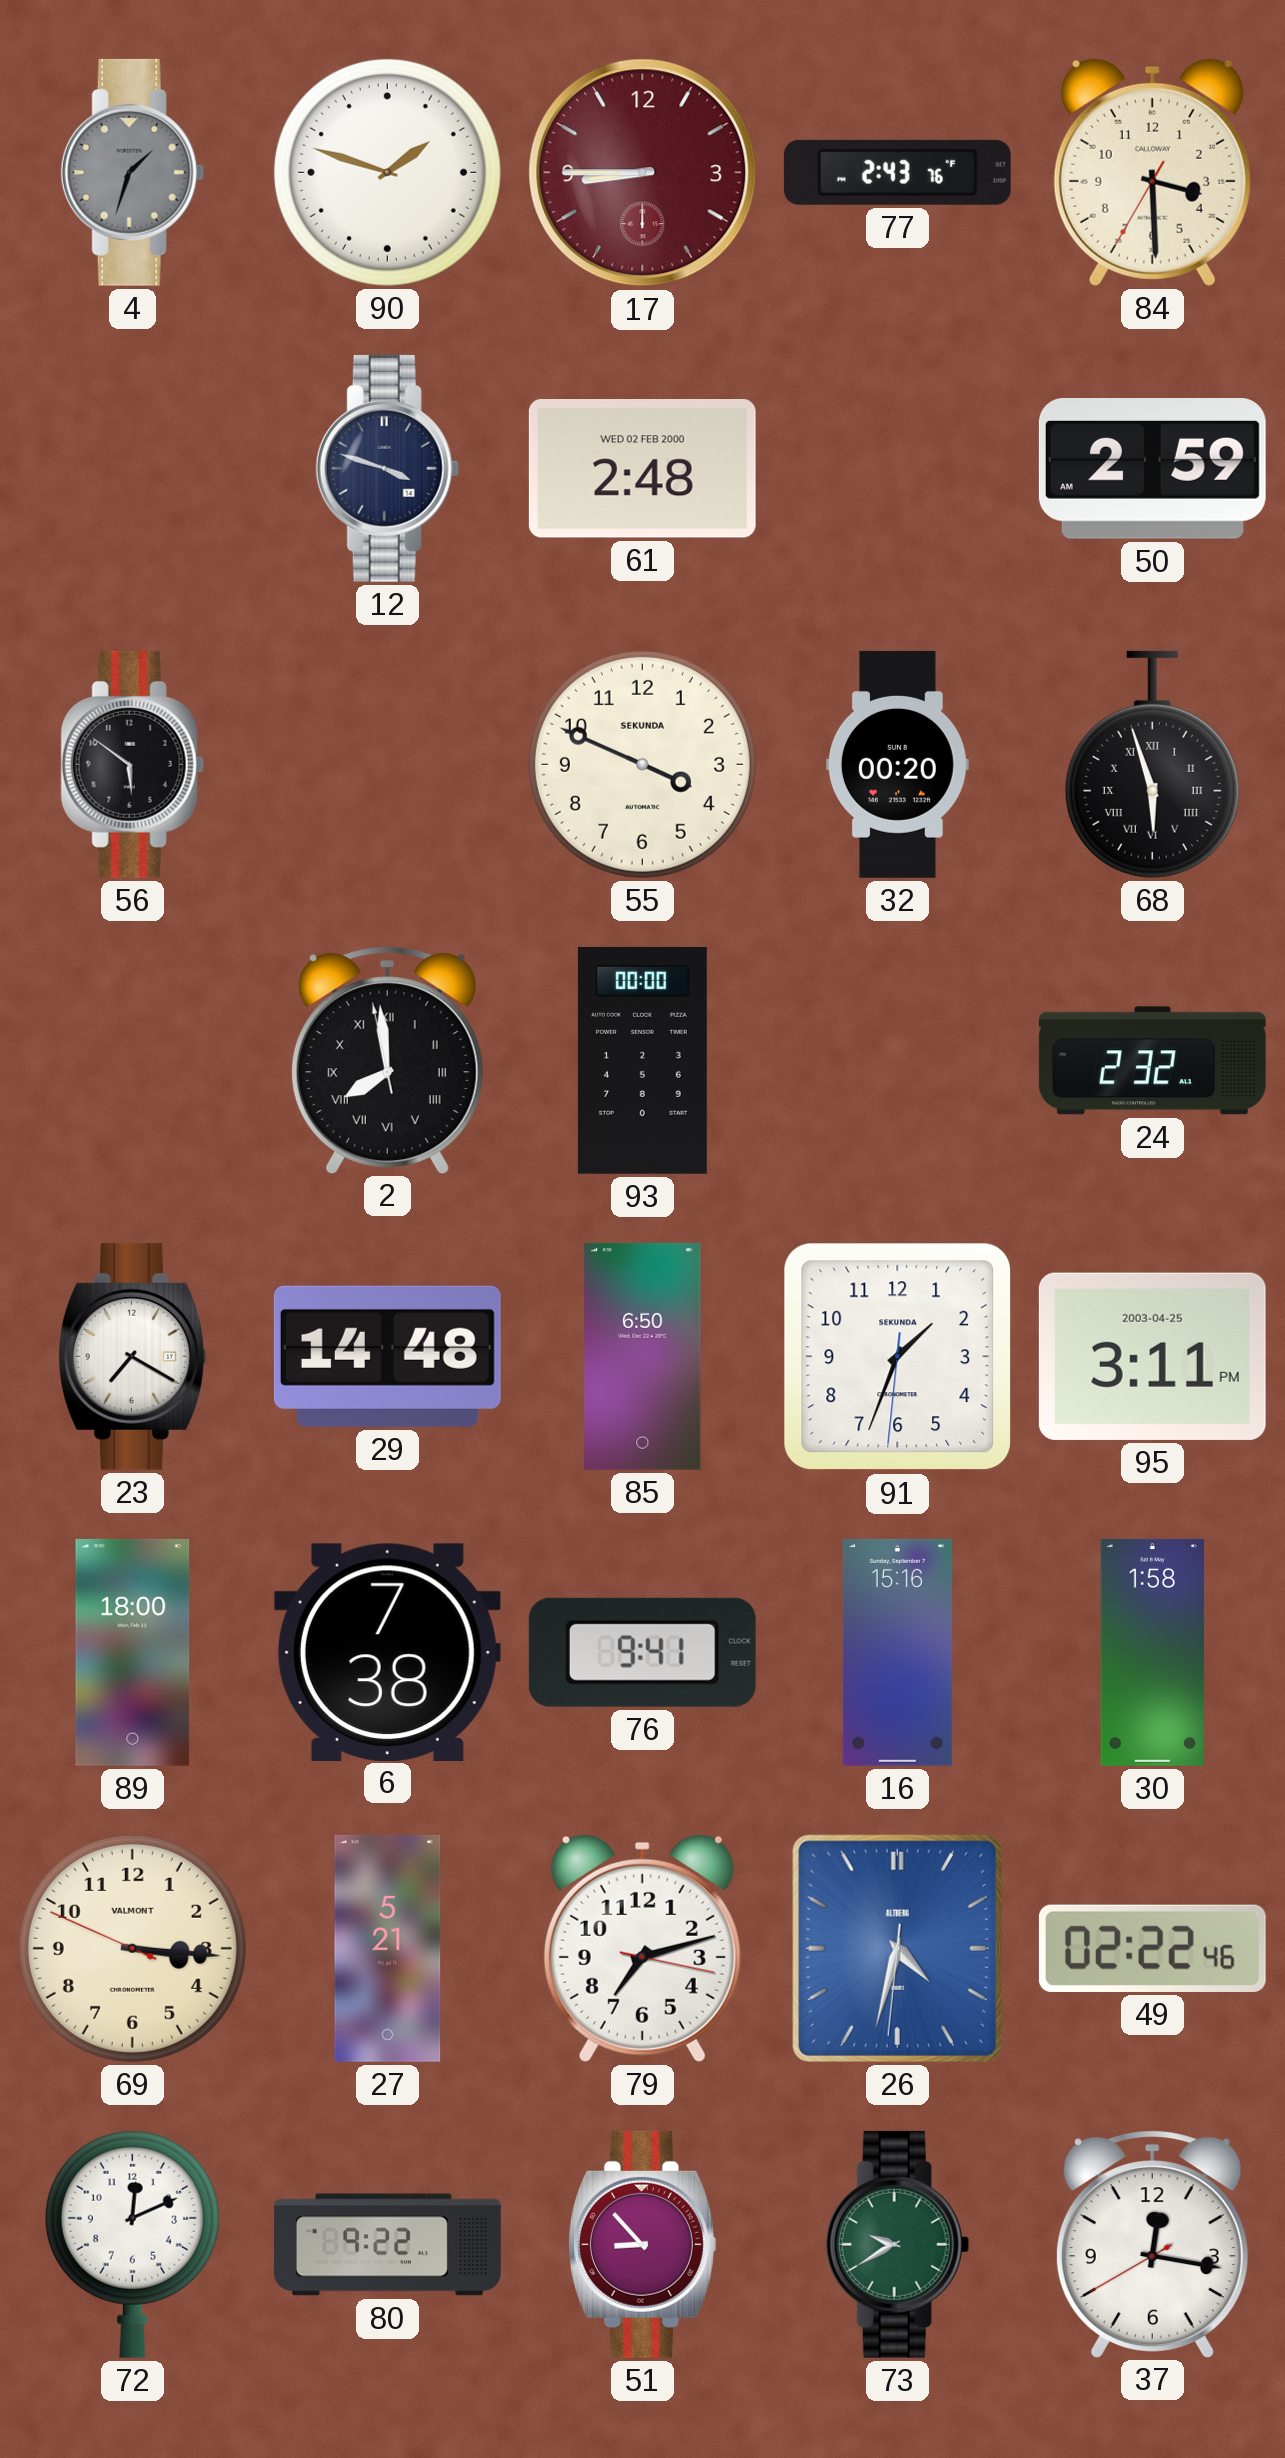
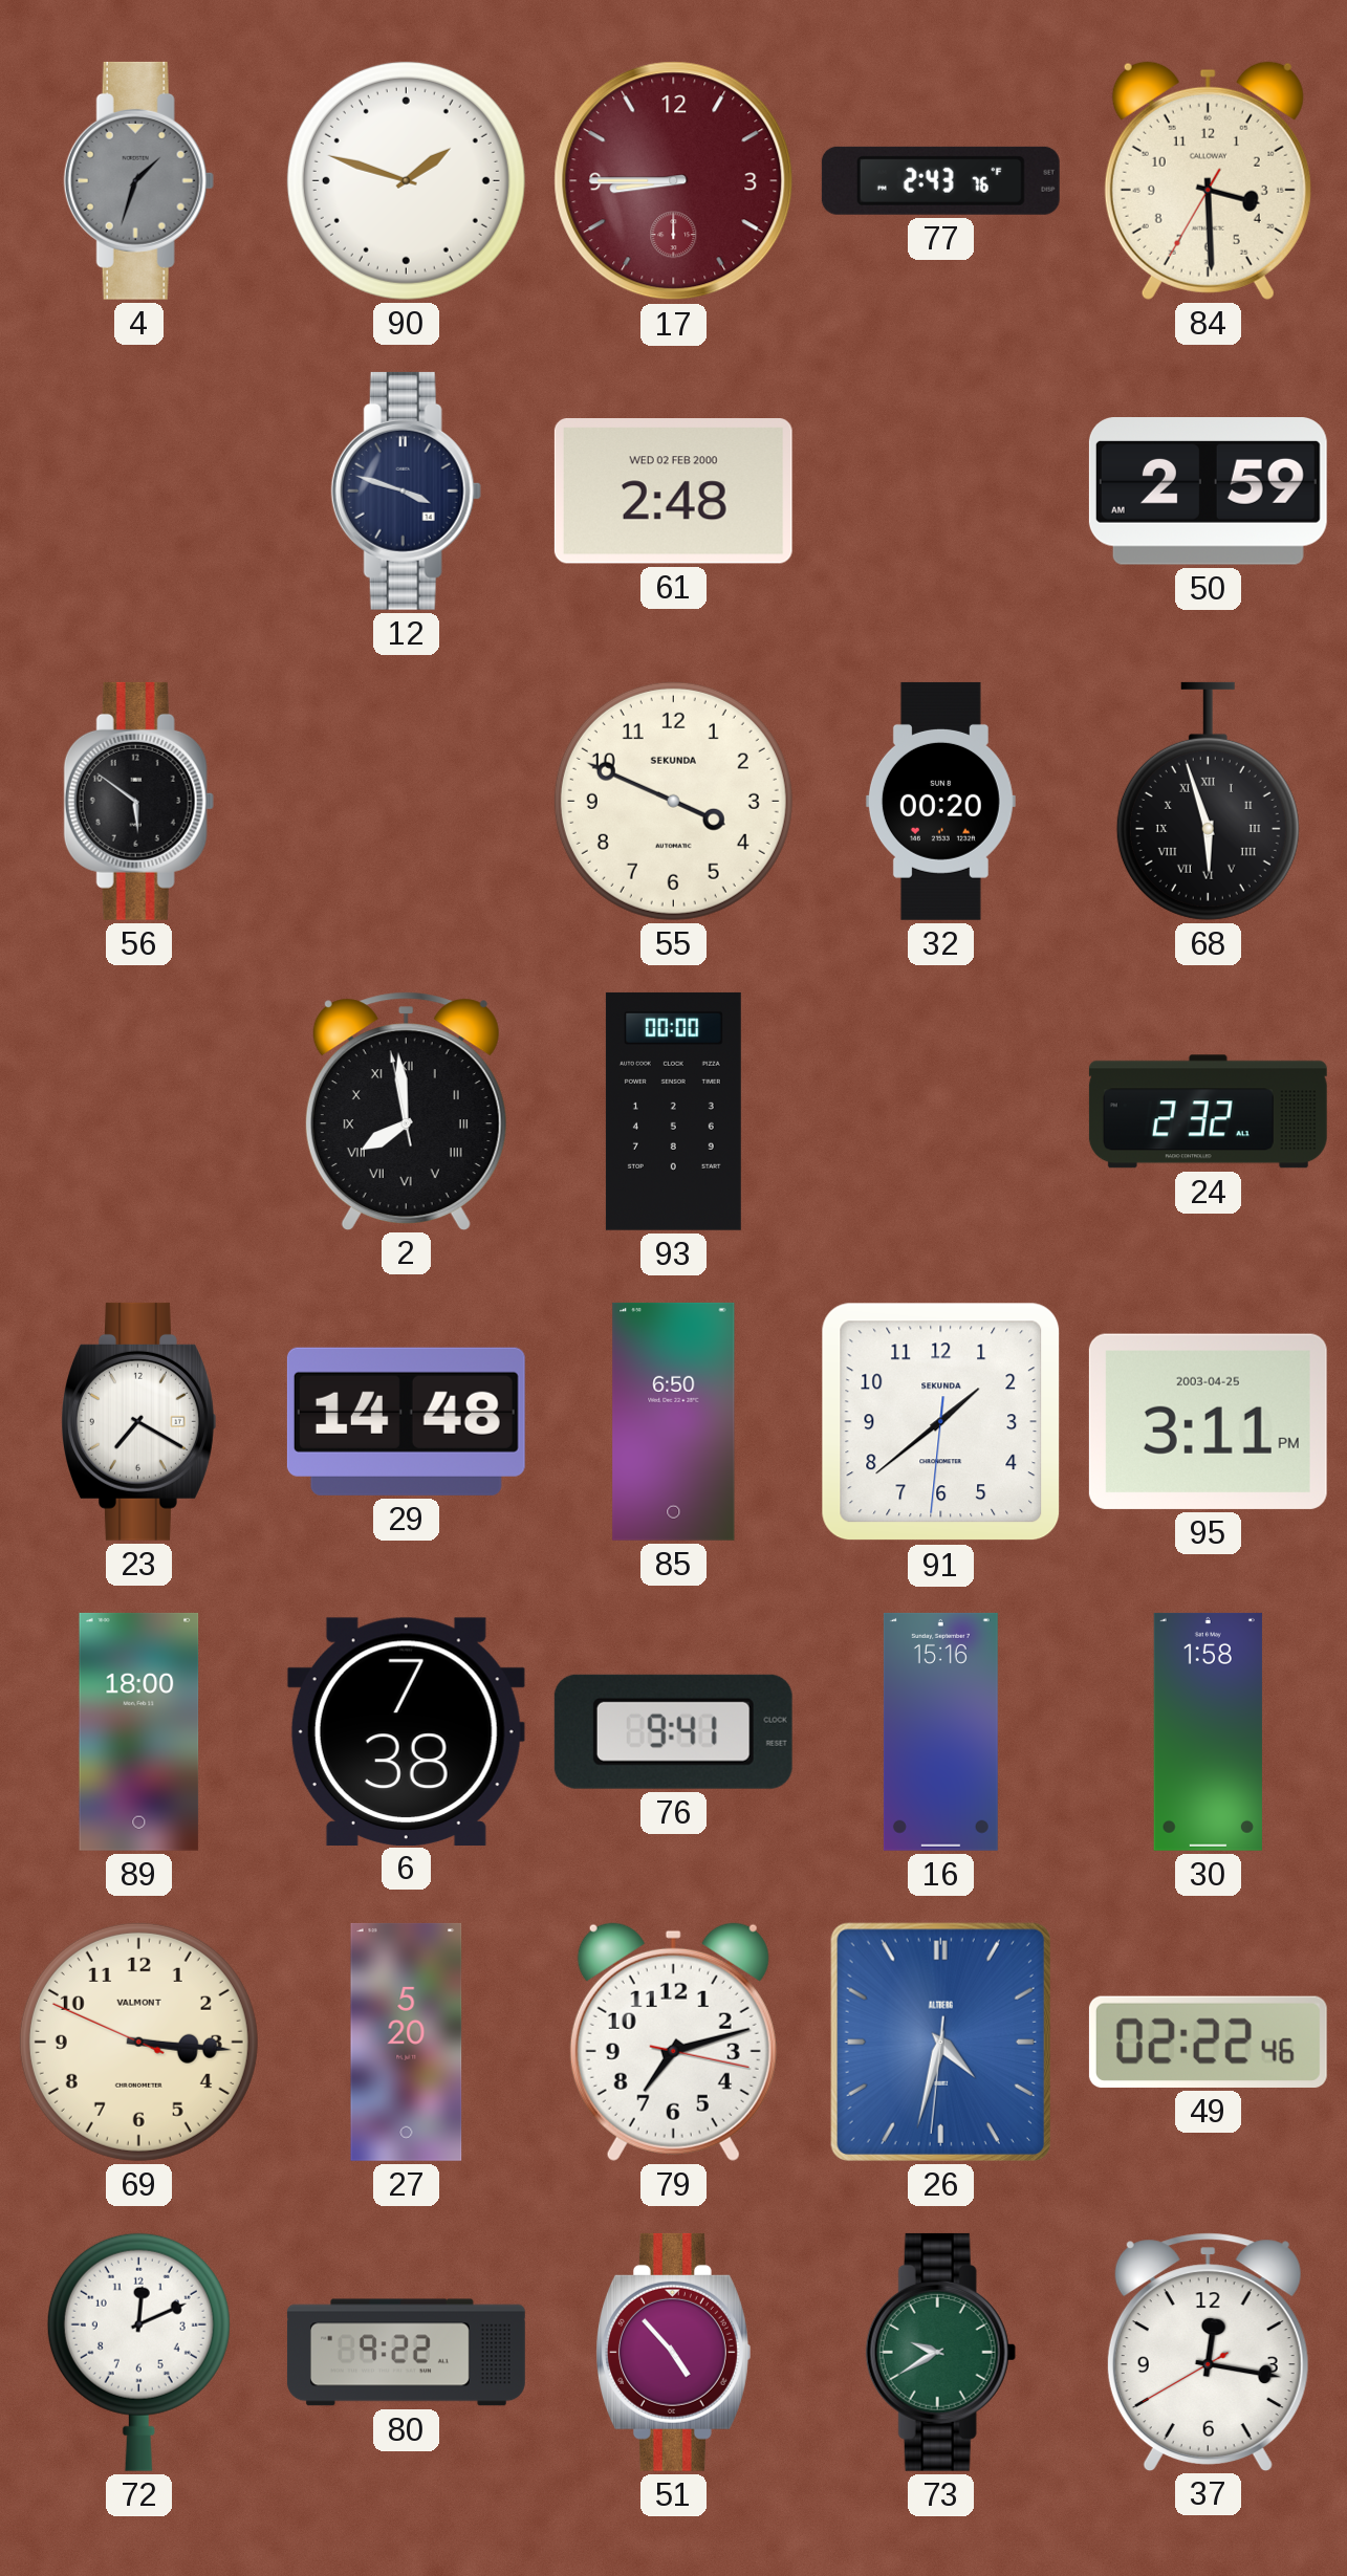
91: 1:33 -> 1:38
27: 5:21 -> 5:20
51: 8:53 -> 4:53
